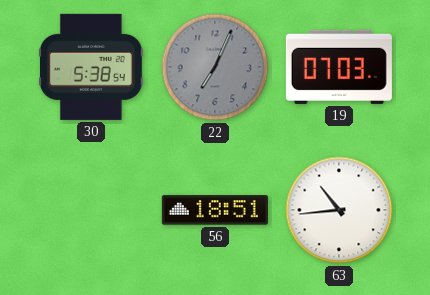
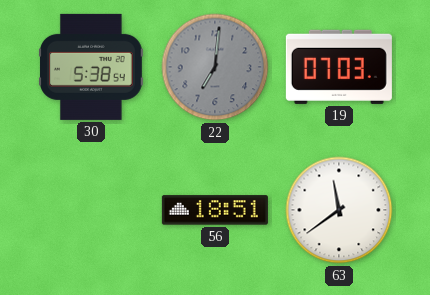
22: 7:04 -> 7:01
63: 10:44 -> 11:39
